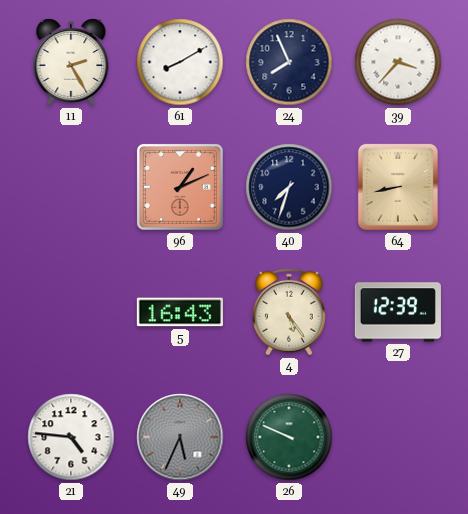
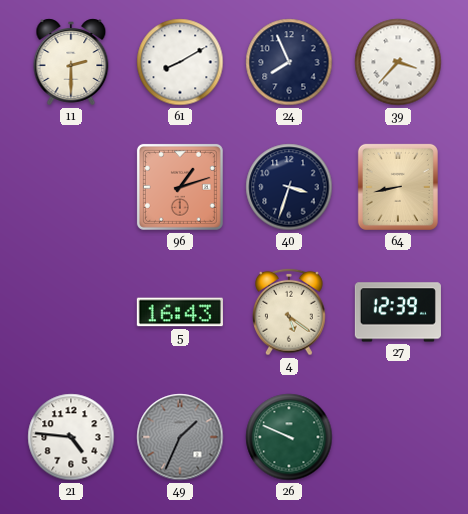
11: 2:25 -> 2:30
96: 1:11 -> 1:12
40: 7:33 -> 3:33
4: 5:24 -> 5:21
49: 5:34 -> 1:34
